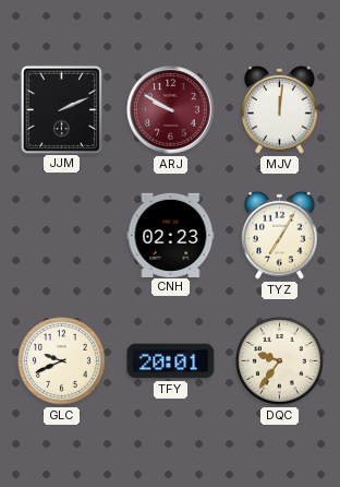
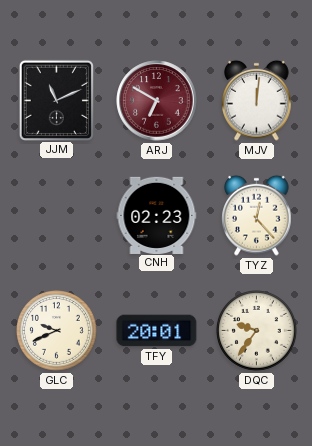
JJM: 2:11 -> 11:11
ARJ: 9:50 -> 6:50
TYZ: 7:05 -> 12:23
